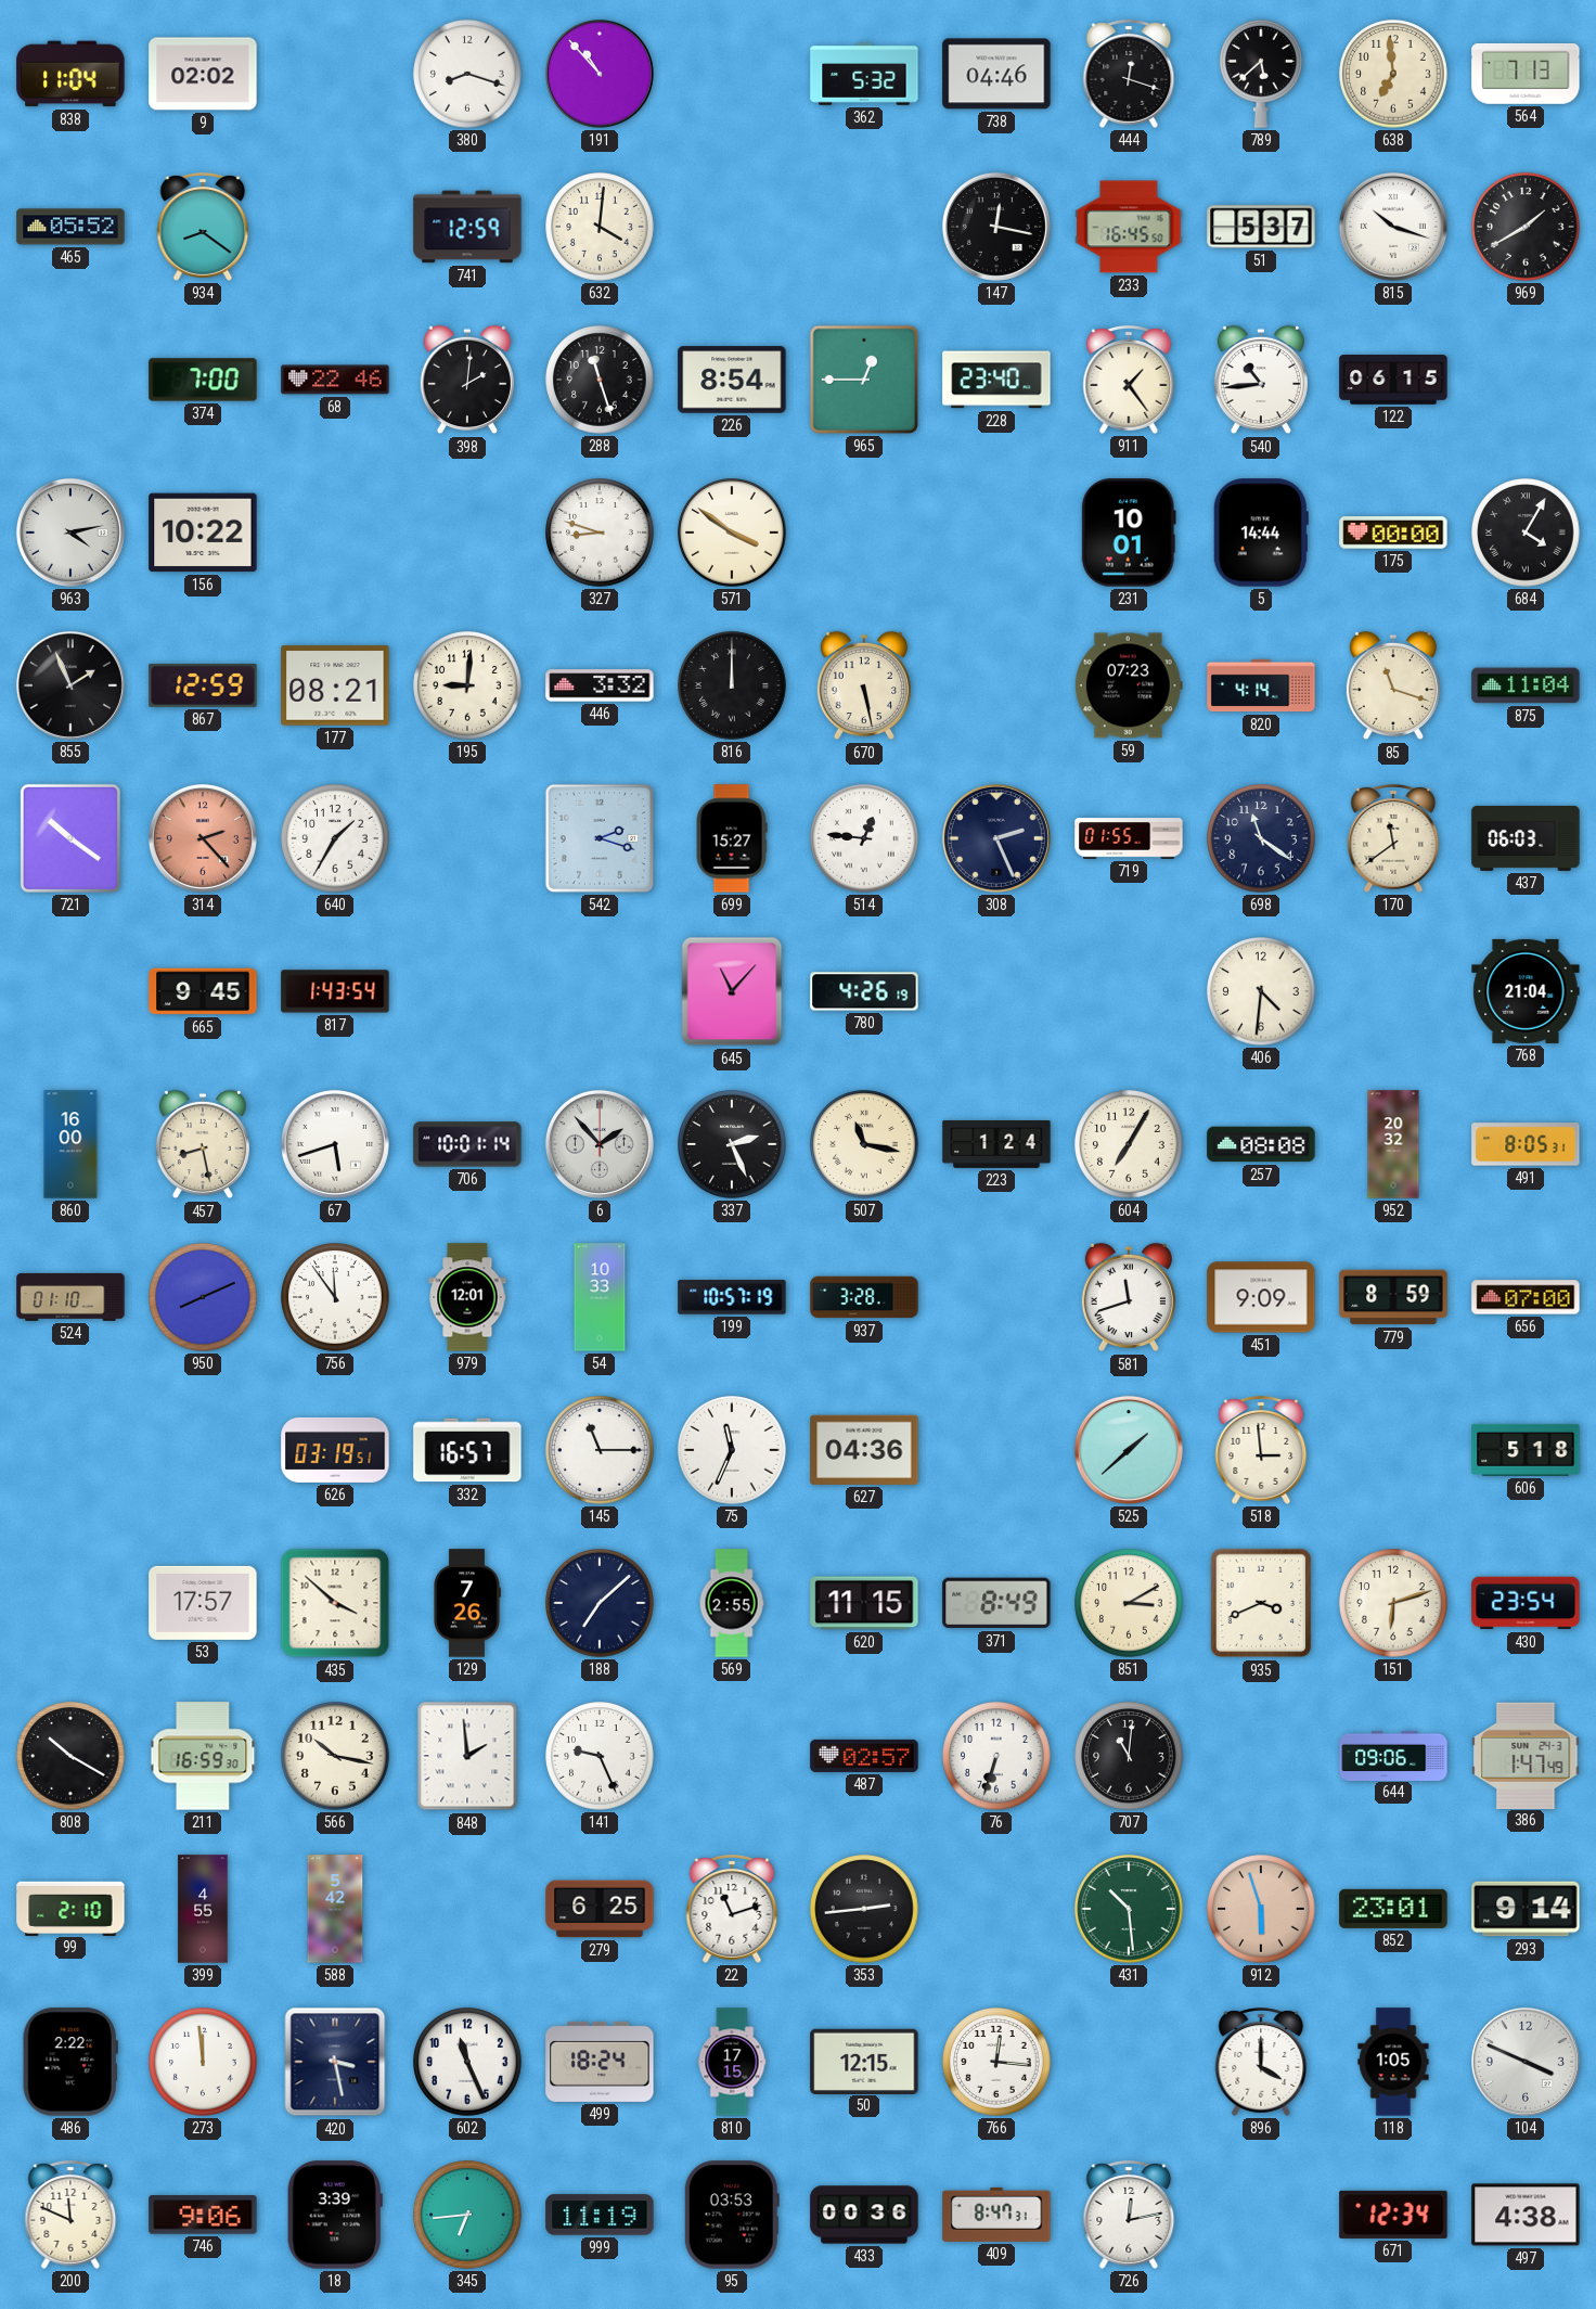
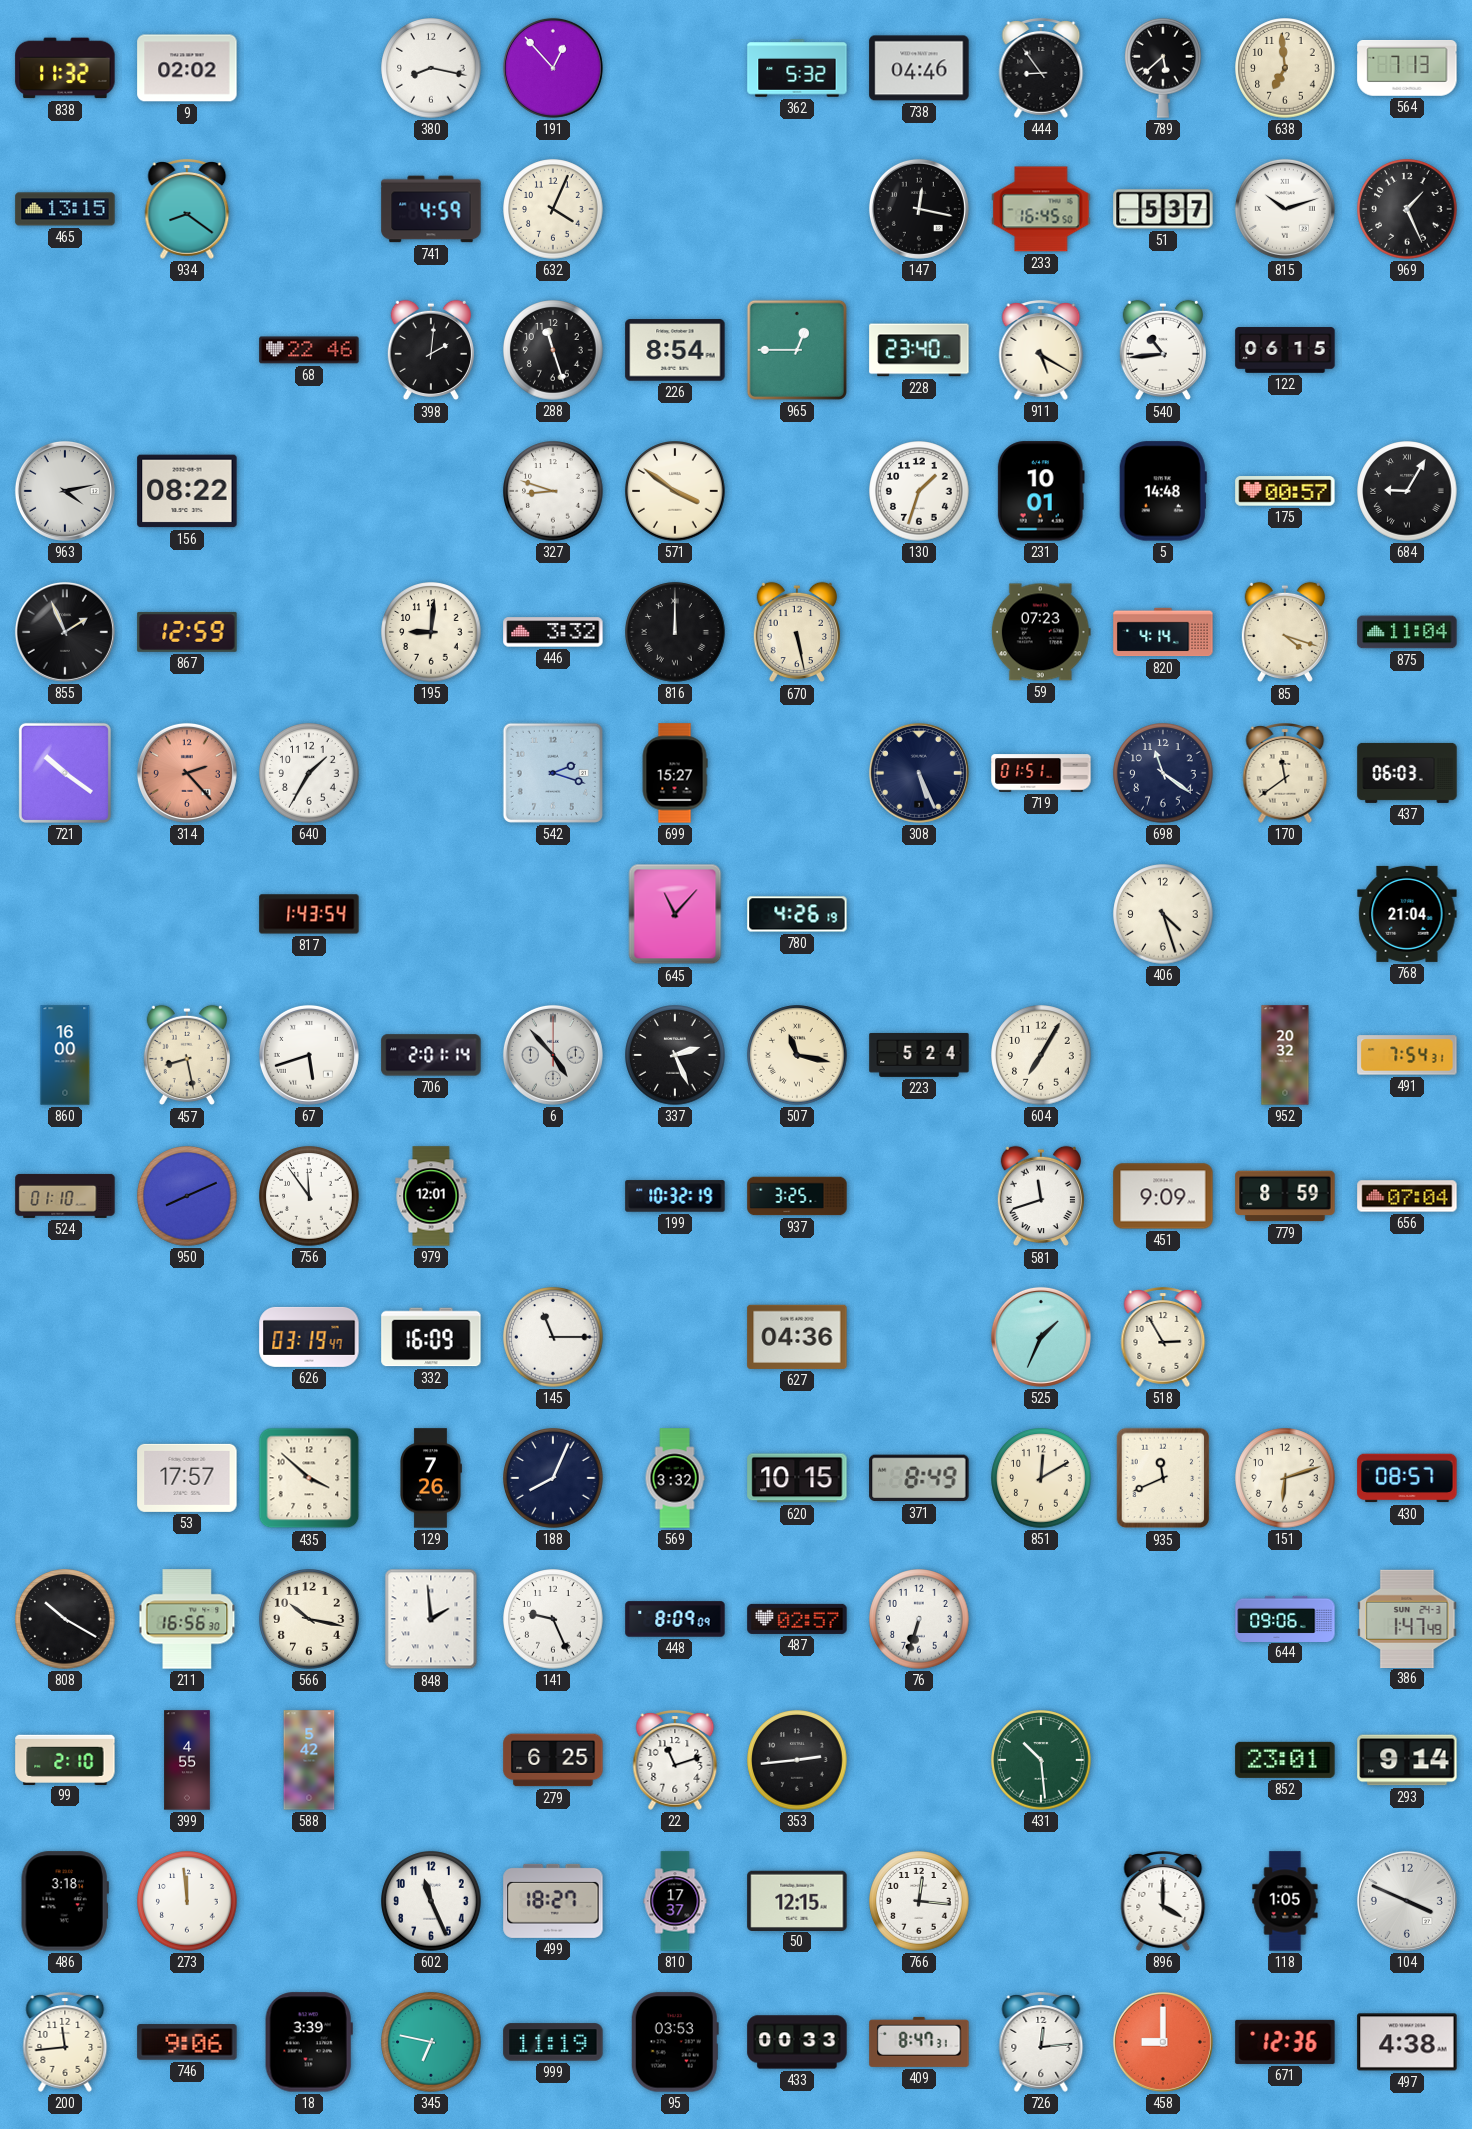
838: 11:04 -> 11:32
380: 8:18 -> 8:17
191: 10:53 -> 12:53
444: 12:18 -> 8:54
465: 05:52 -> 13:15
741: 12:59 -> 4:59
632: 4:01 -> 4:04
815: 10:18 -> 10:12
969: 1:40 -> 1:26
374: 7:00 -> none
911: 1:24 -> 5:20
156: 10:22 -> 08:22
130: none -> 1:33
5: 14:44 -> 14:48
175: 00:00 -> 00:57
684: 4:05 -> 9:05
177: 08:21 -> none
85: 11:18 -> 4:18
514: 12:46 -> none
308: 2:26 -> 5:26
719: 01:55 -> 01:51
665: 9:45 -> none
406: 4:31 -> 4:27
706: 10:01 -> 2:01
6: 1:53 -> 4:53
223: 1:24 -> 5:24
257: 08:08 -> none
491: 8:05 -> 7:54
54: 10:33 -> none
199: 10:57 -> 10:32
937: 3:28 -> 3:25
656: 07:00 -> 07:04
626: 03:19:51 -> 03:19:47
332: 16:57 -> 16:09
75: 11:34 -> none
525: 1:38 -> 1:34
518: 2:59 -> 2:55
606: 5:18 -> none
188: 7:08 -> 8:04
569: 2:55 -> 3:32
620: 11:15 -> 10:15
851: 3:10 -> 12:10
935: 3:41 -> 11:41
430: 23:54 -> 08:57
211: 16:59 -> 16:56
448: none -> 8:09
707: 11:01 -> none
912: 5:57 -> none
486: 2:22 -> 3:18
420: 3:28 -> none
499: 18:24 -> 18:27
810: 17:15 -> 17:37
200: 11:49 -> 11:44
345: 6:44 -> 6:47
433: 00:36 -> 00:33
726: 12:13 -> 12:14
458: none -> 9:00
671: 12:34 -> 12:36
